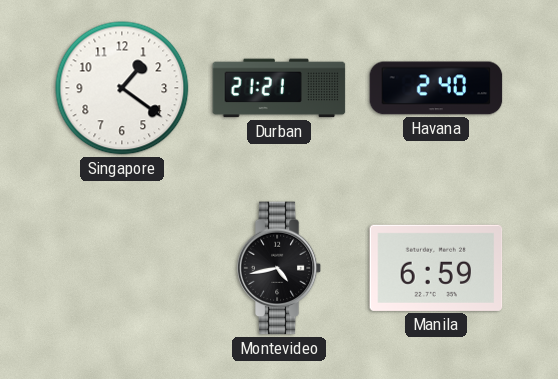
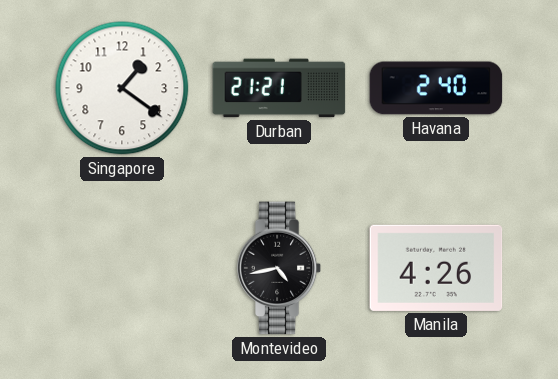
Manila: 6:59 -> 4:26
